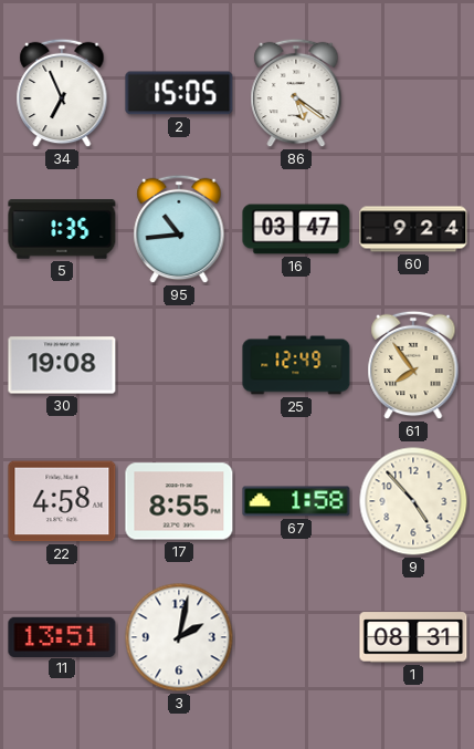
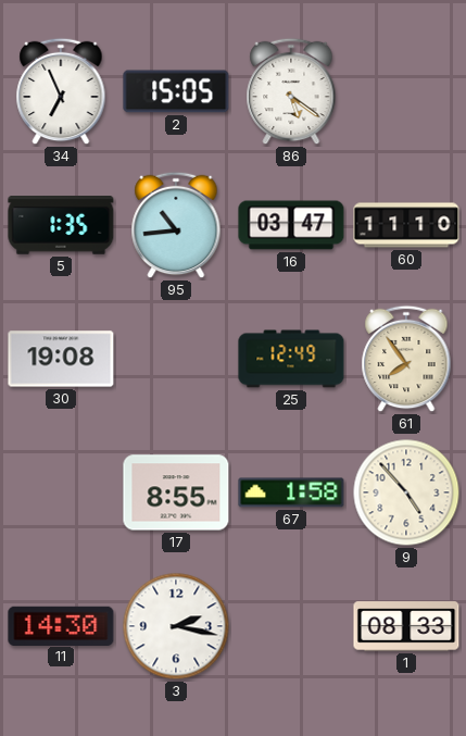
60: 9:24 -> 11:10
22: 4:58 -> none
11: 13:51 -> 14:30
3: 2:02 -> 2:17
1: 08:31 -> 08:33
